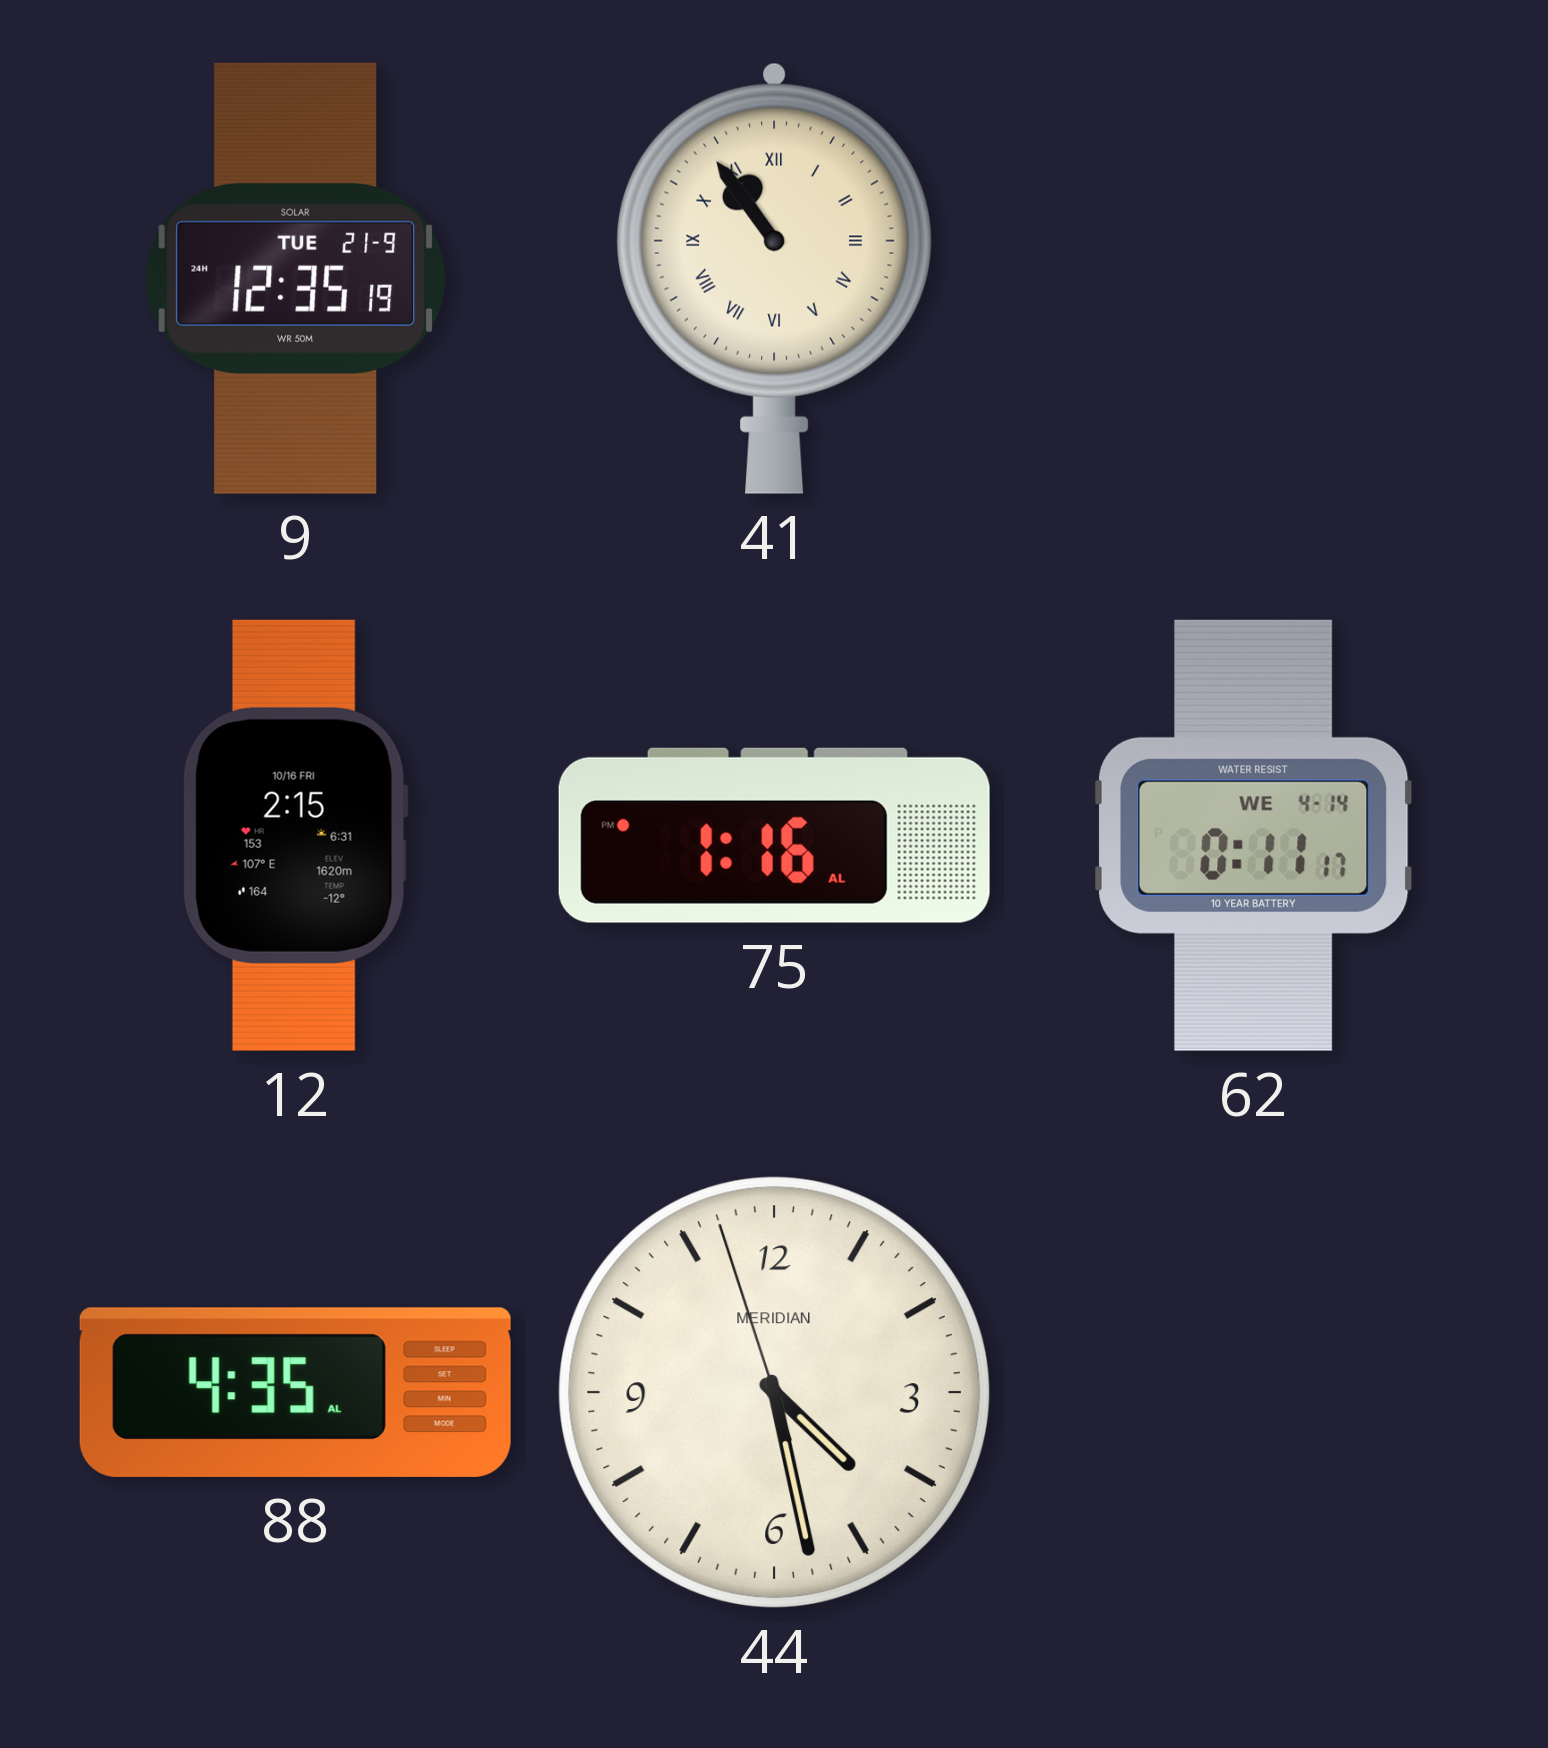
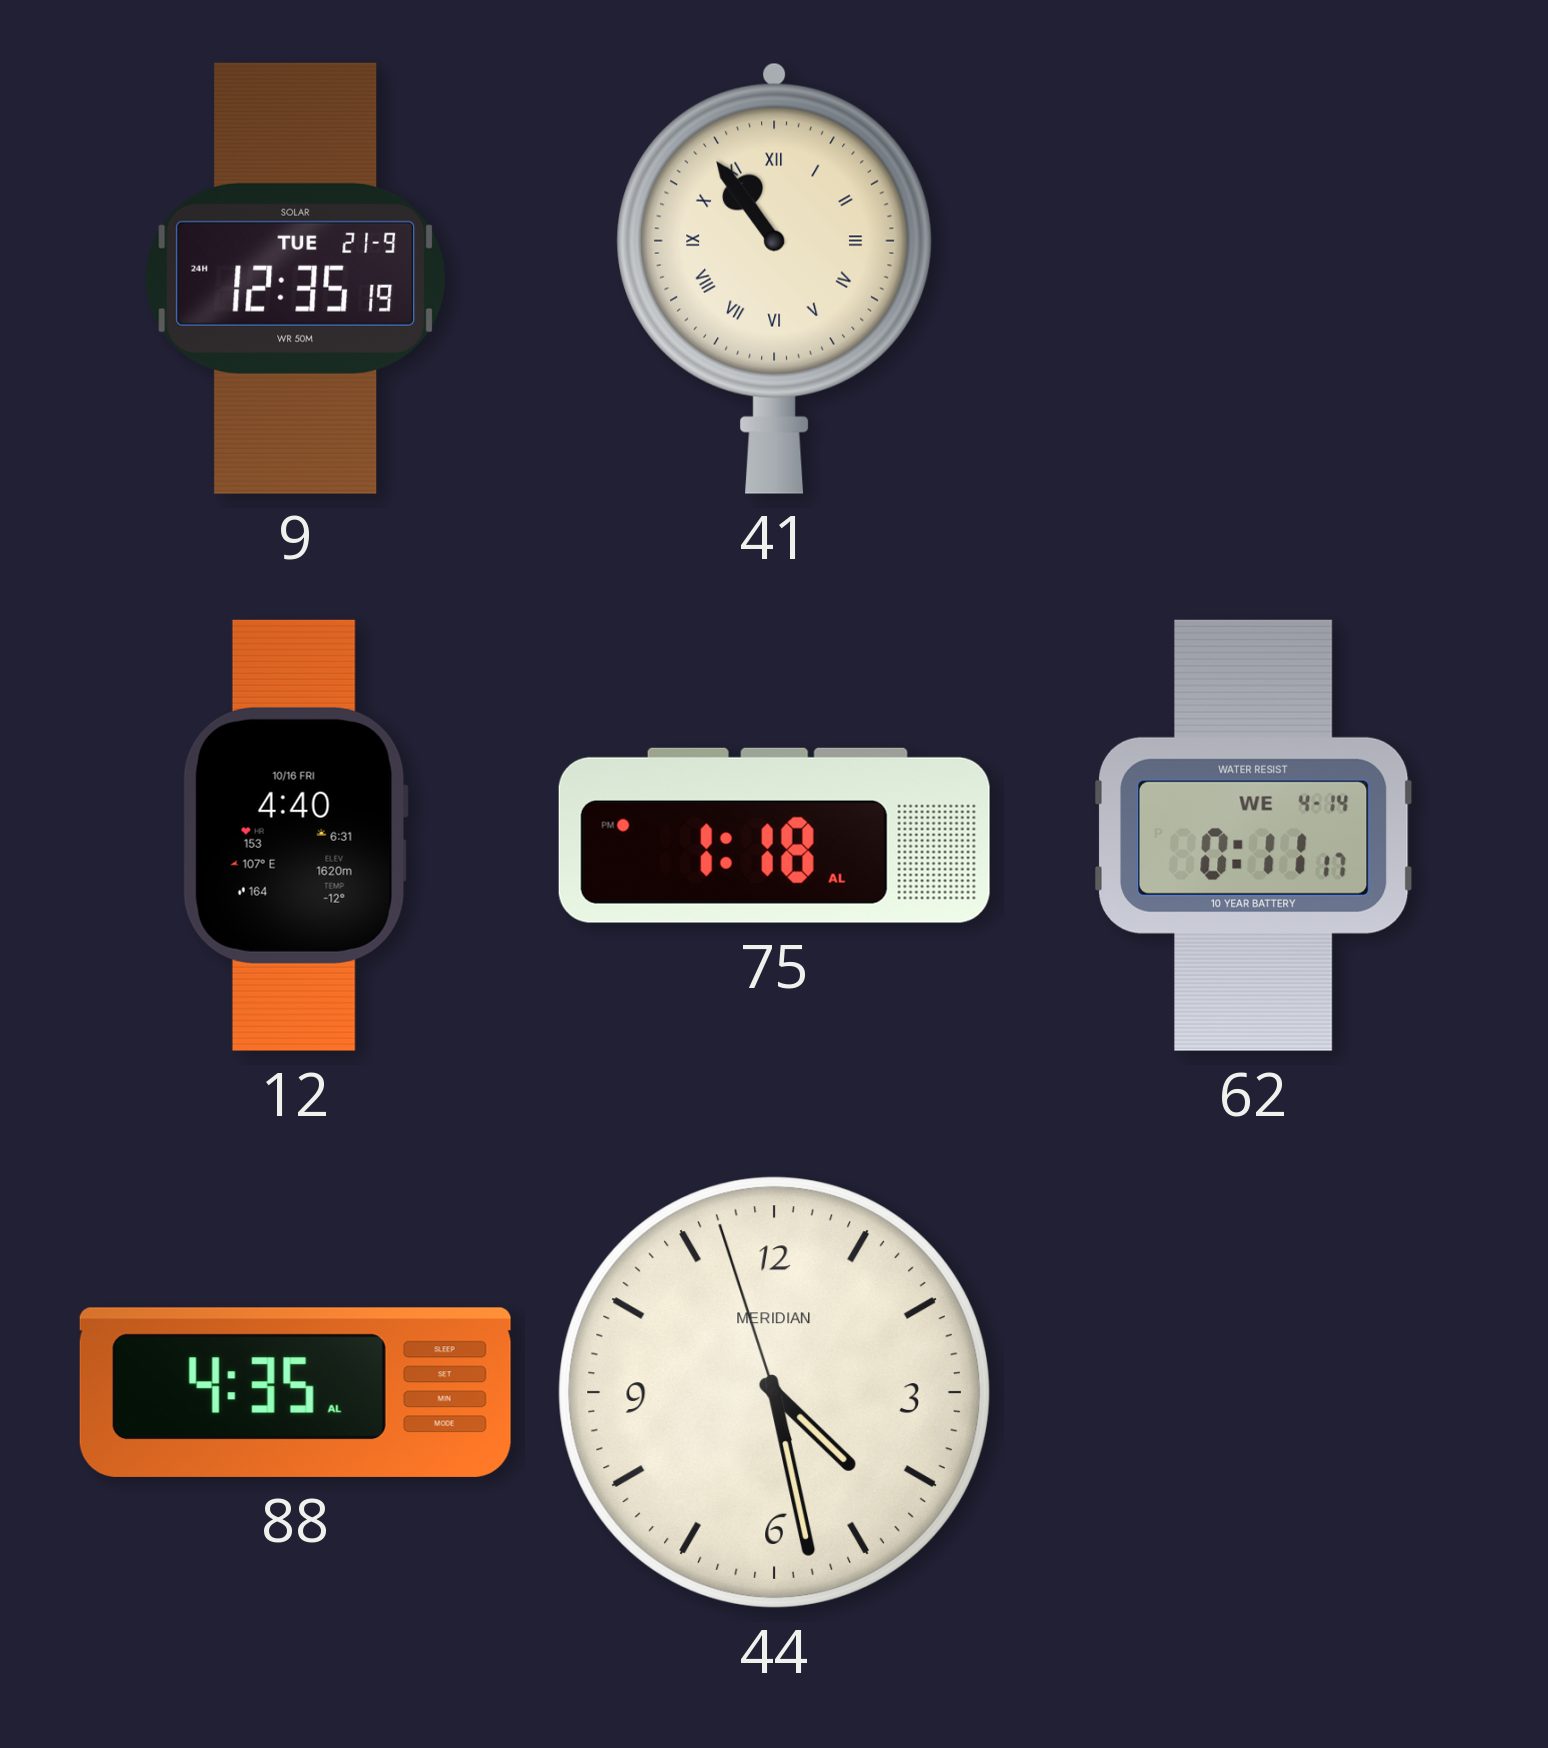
12: 2:15 -> 4:40
75: 1:16 -> 1:18
